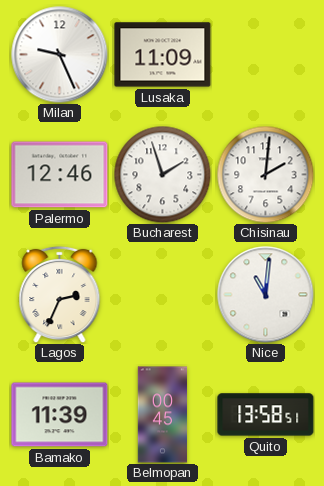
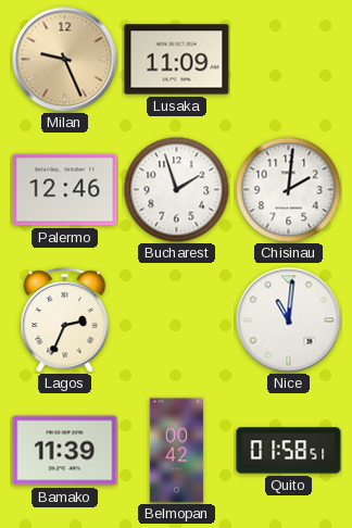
Milan dial: white -> champagne
Belmopan: 00:45 -> 00:42
Quito: 13:58 -> 01:58
